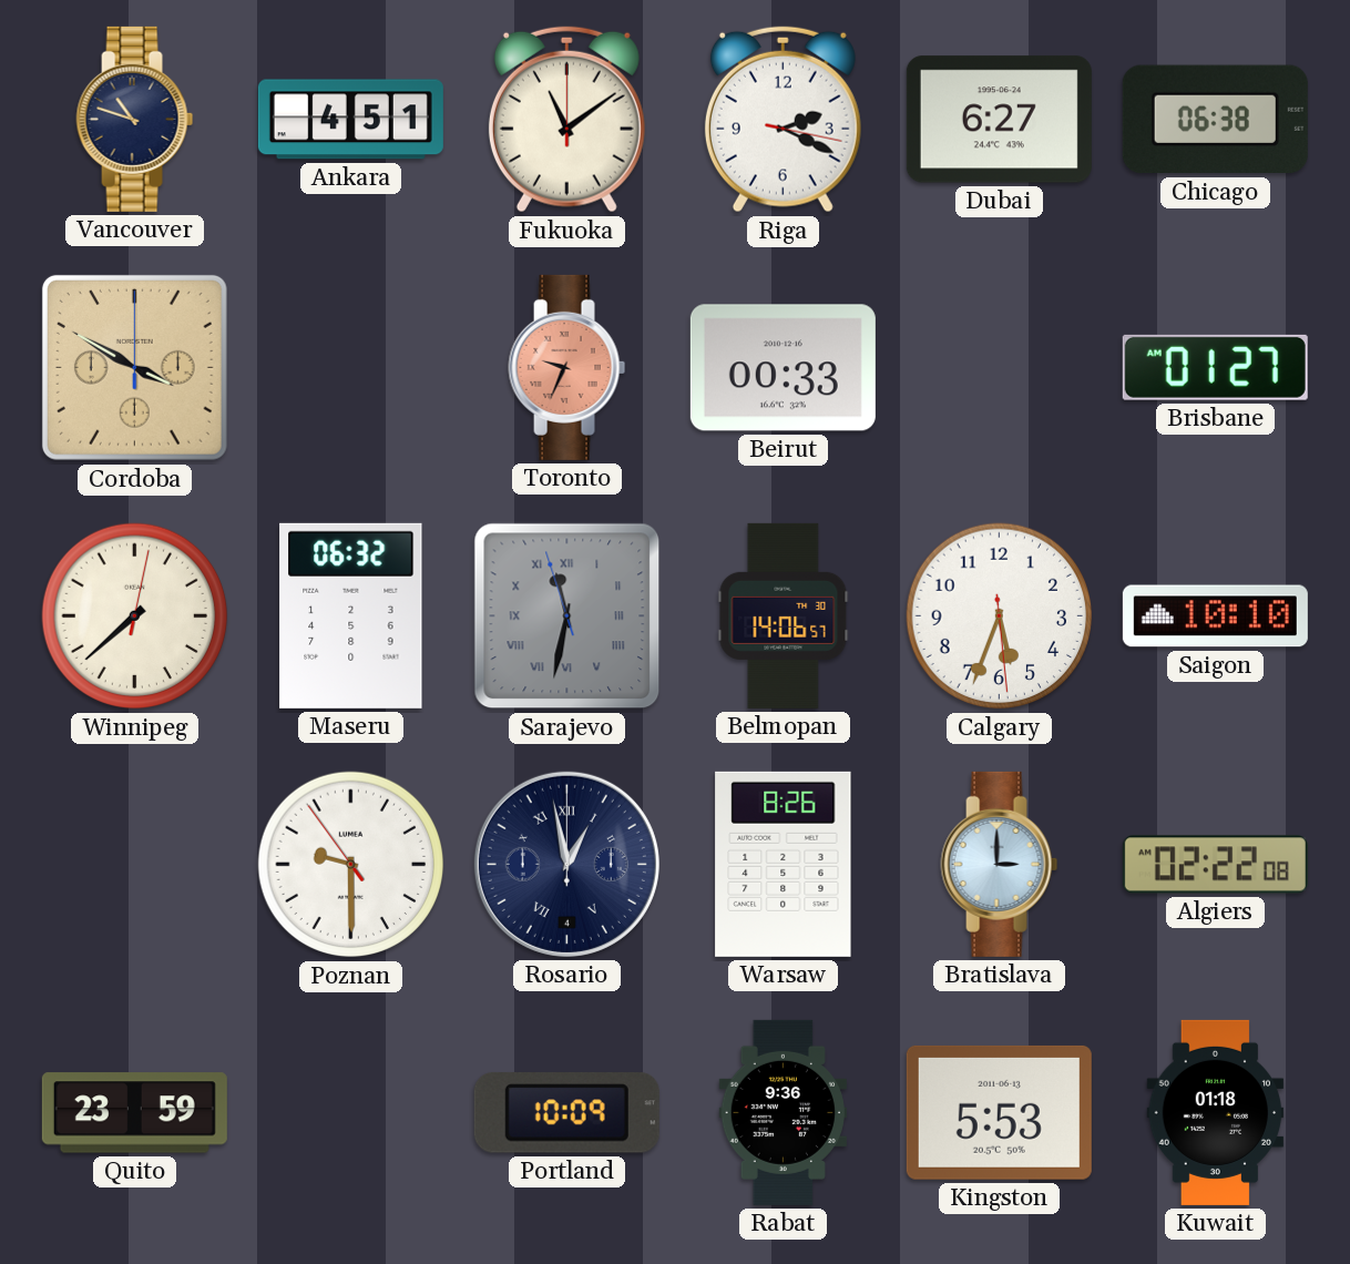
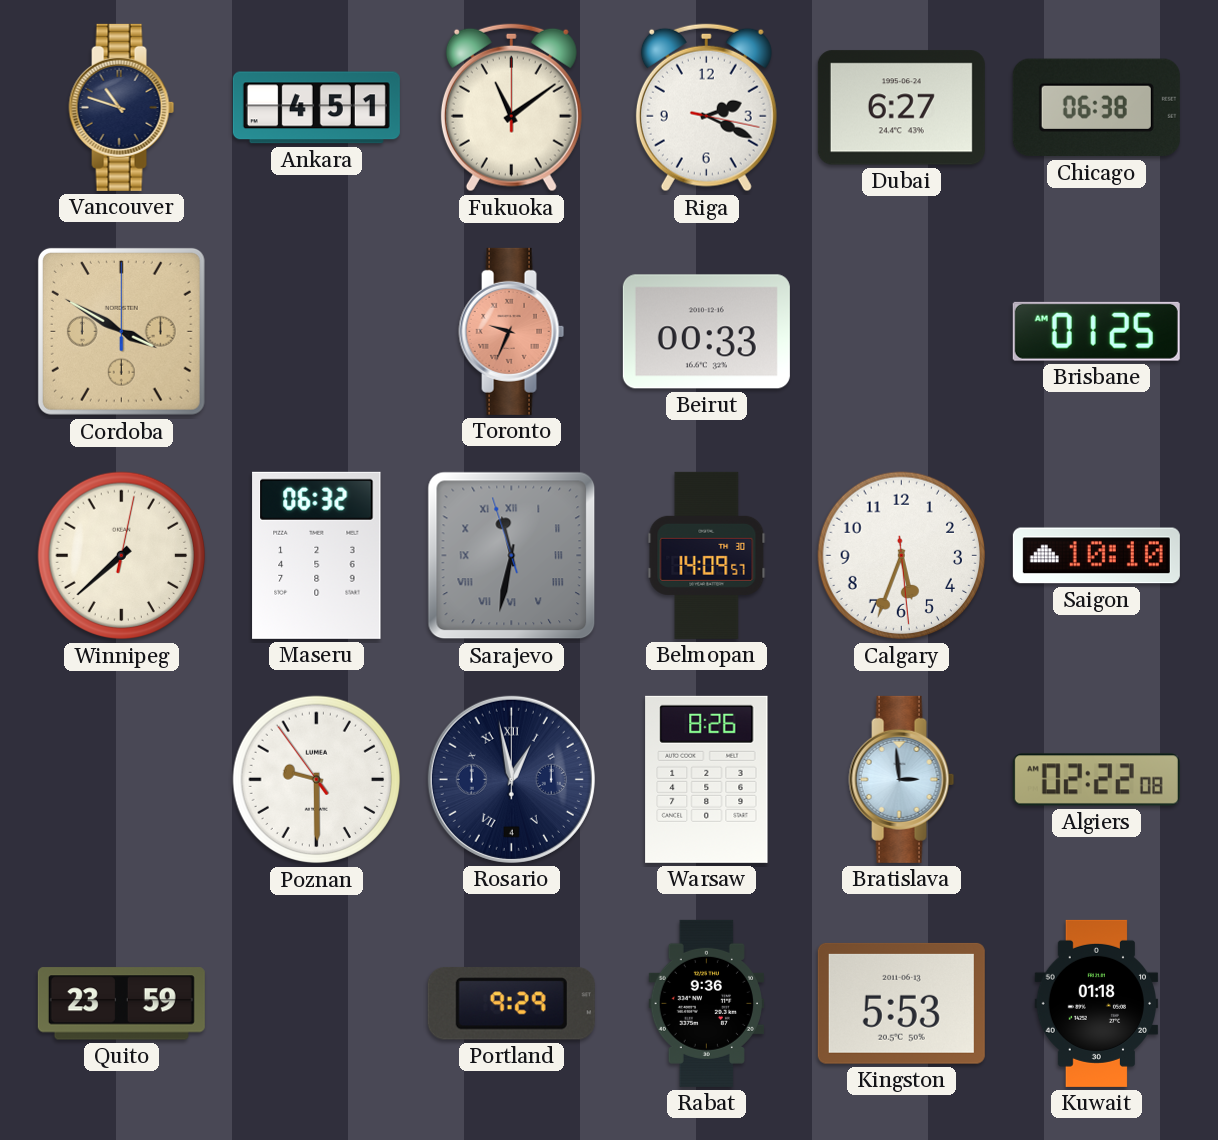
Brisbane: 01:27 -> 01:25
Belmopan: 14:06 -> 14:09
Bratislava: 3:00 -> 2:59
Portland: 10:09 -> 9:29
